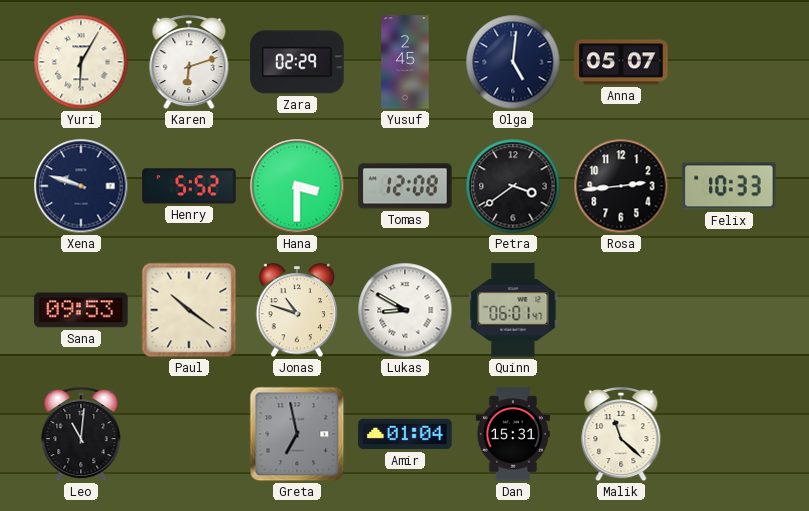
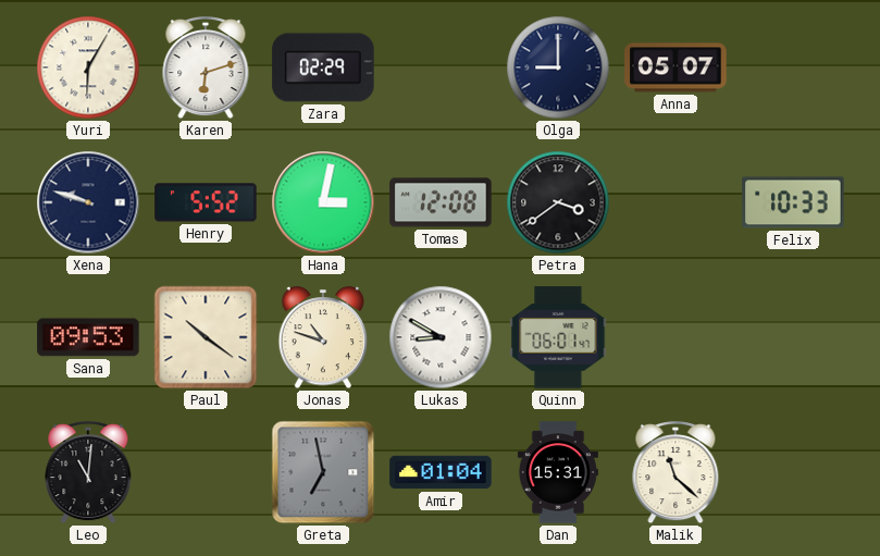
Yusuf: 2:45 -> none
Olga: 5:01 -> 9:00
Hana: 3:30 -> 3:02
Rosa: 2:44 -> none
